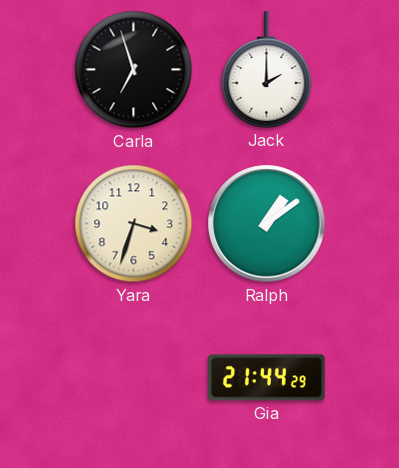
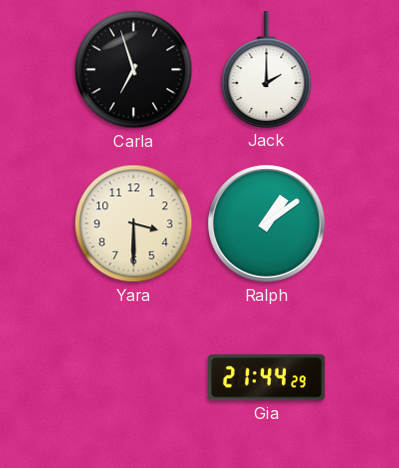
Yara: 3:33 -> 3:30
